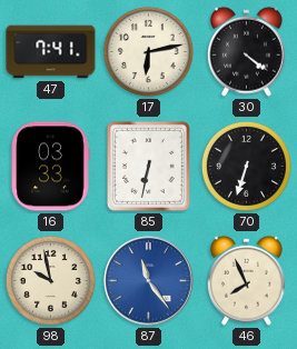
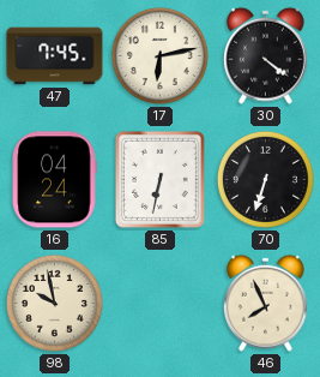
47: 7:41 -> 7:45
16: 03:33 -> 04:24
87: 11:24 -> none
